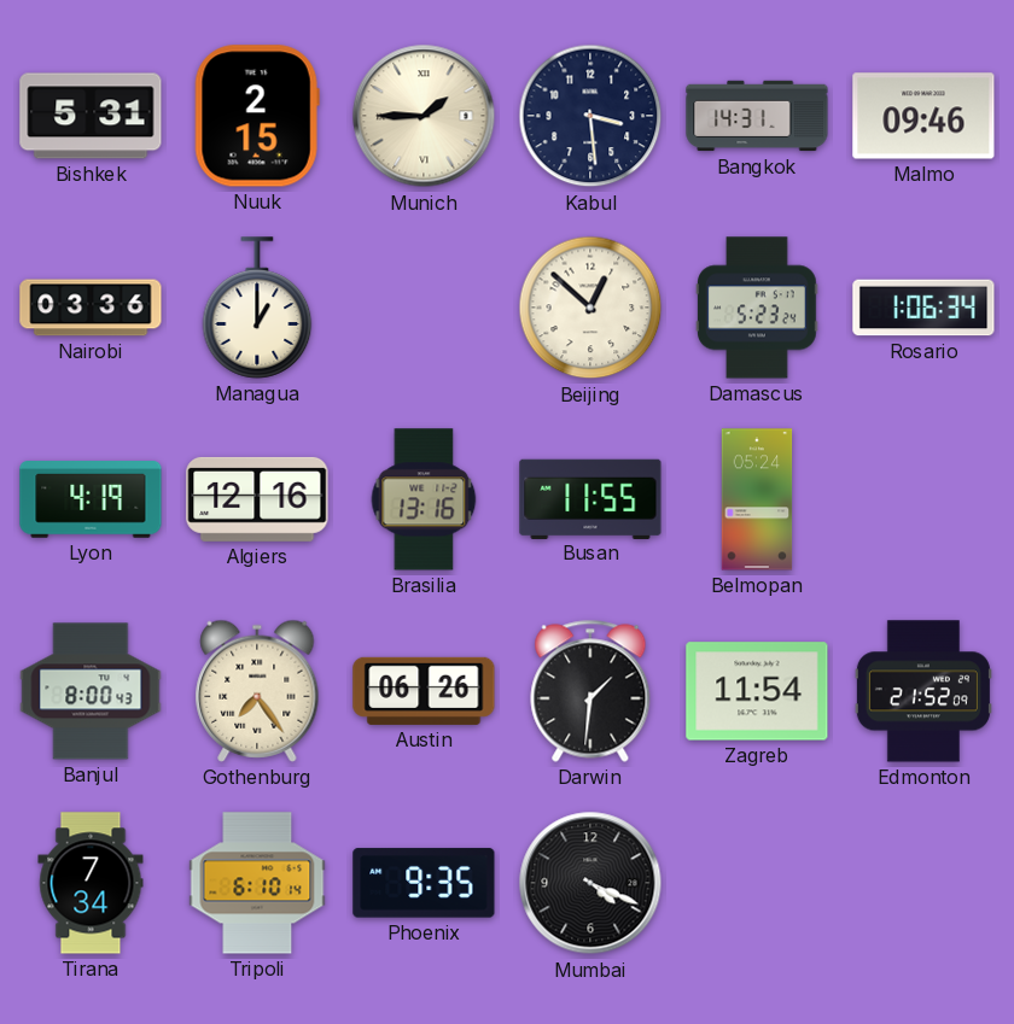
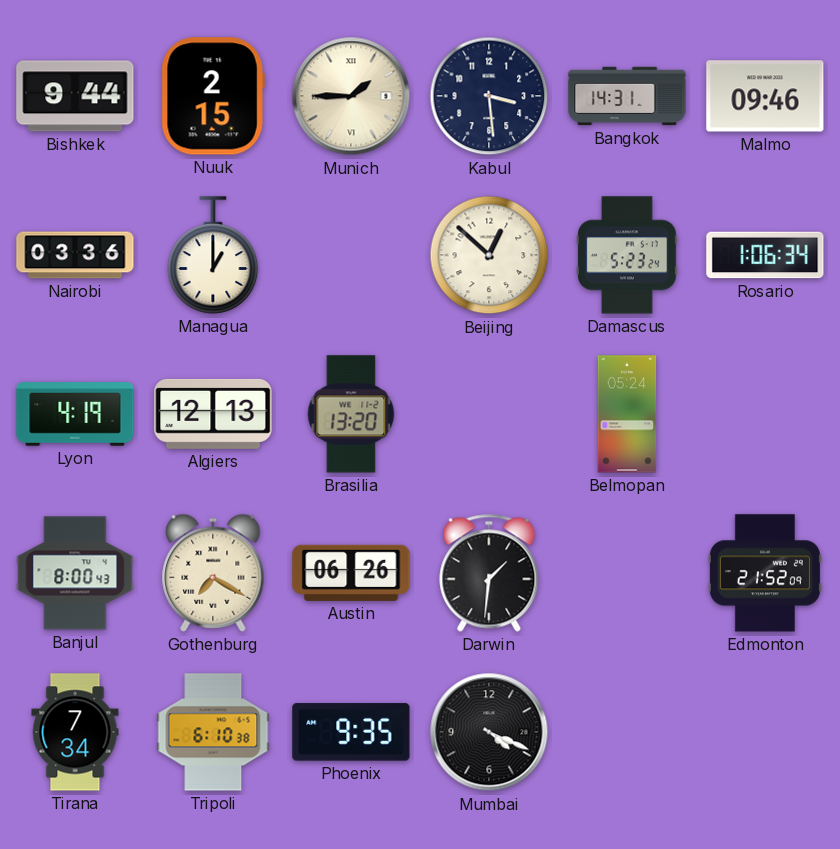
Bishkek: 5:31 -> 9:44
Algiers: 12:16 -> 12:13
Brasilia: 13:16 -> 13:20
Busan: 11:55 -> none
Gothenburg: 7:24 -> 7:20
Zagreb: 11:54 -> none
Tripoli: 6:10:14 -> 6:10:38
